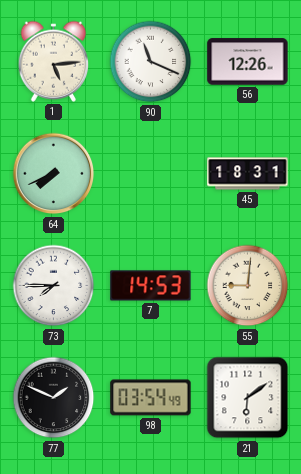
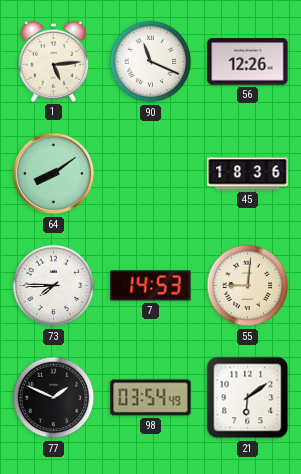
64: 7:41 -> 8:09
45: 18:31 -> 18:36
